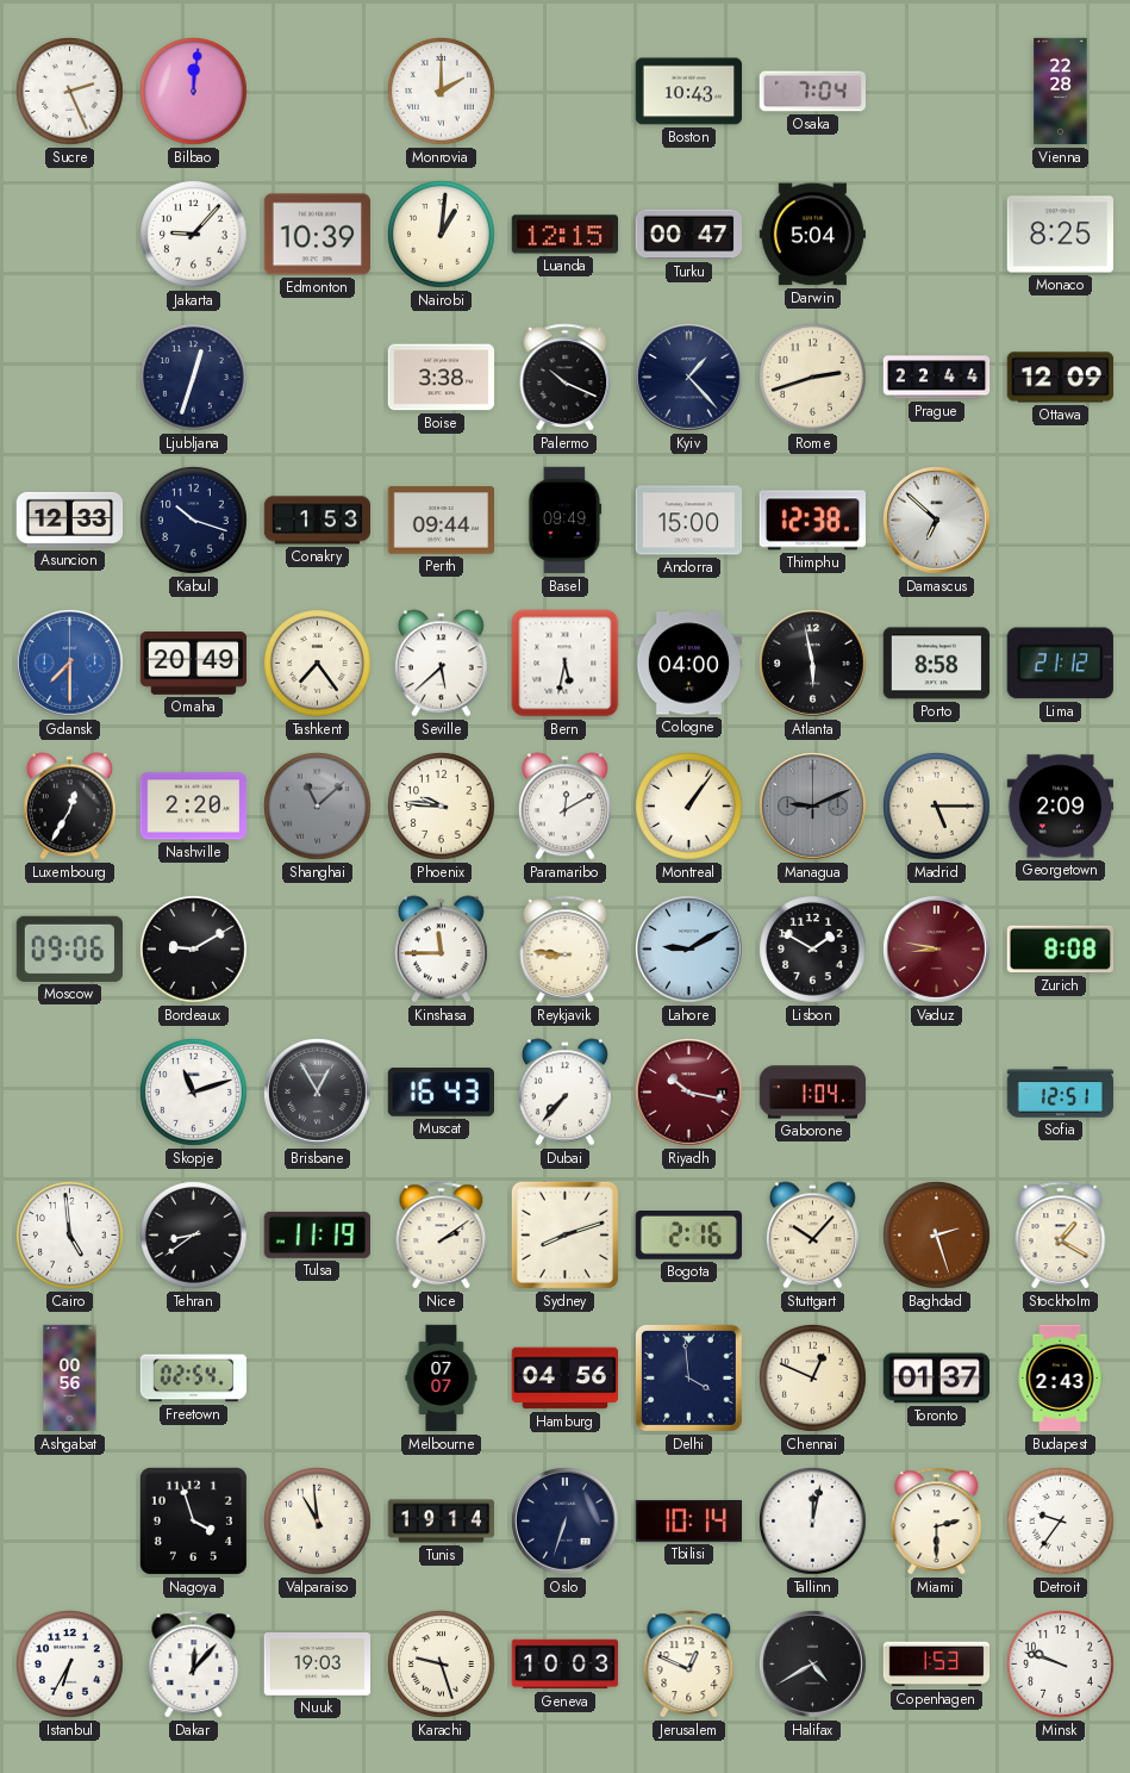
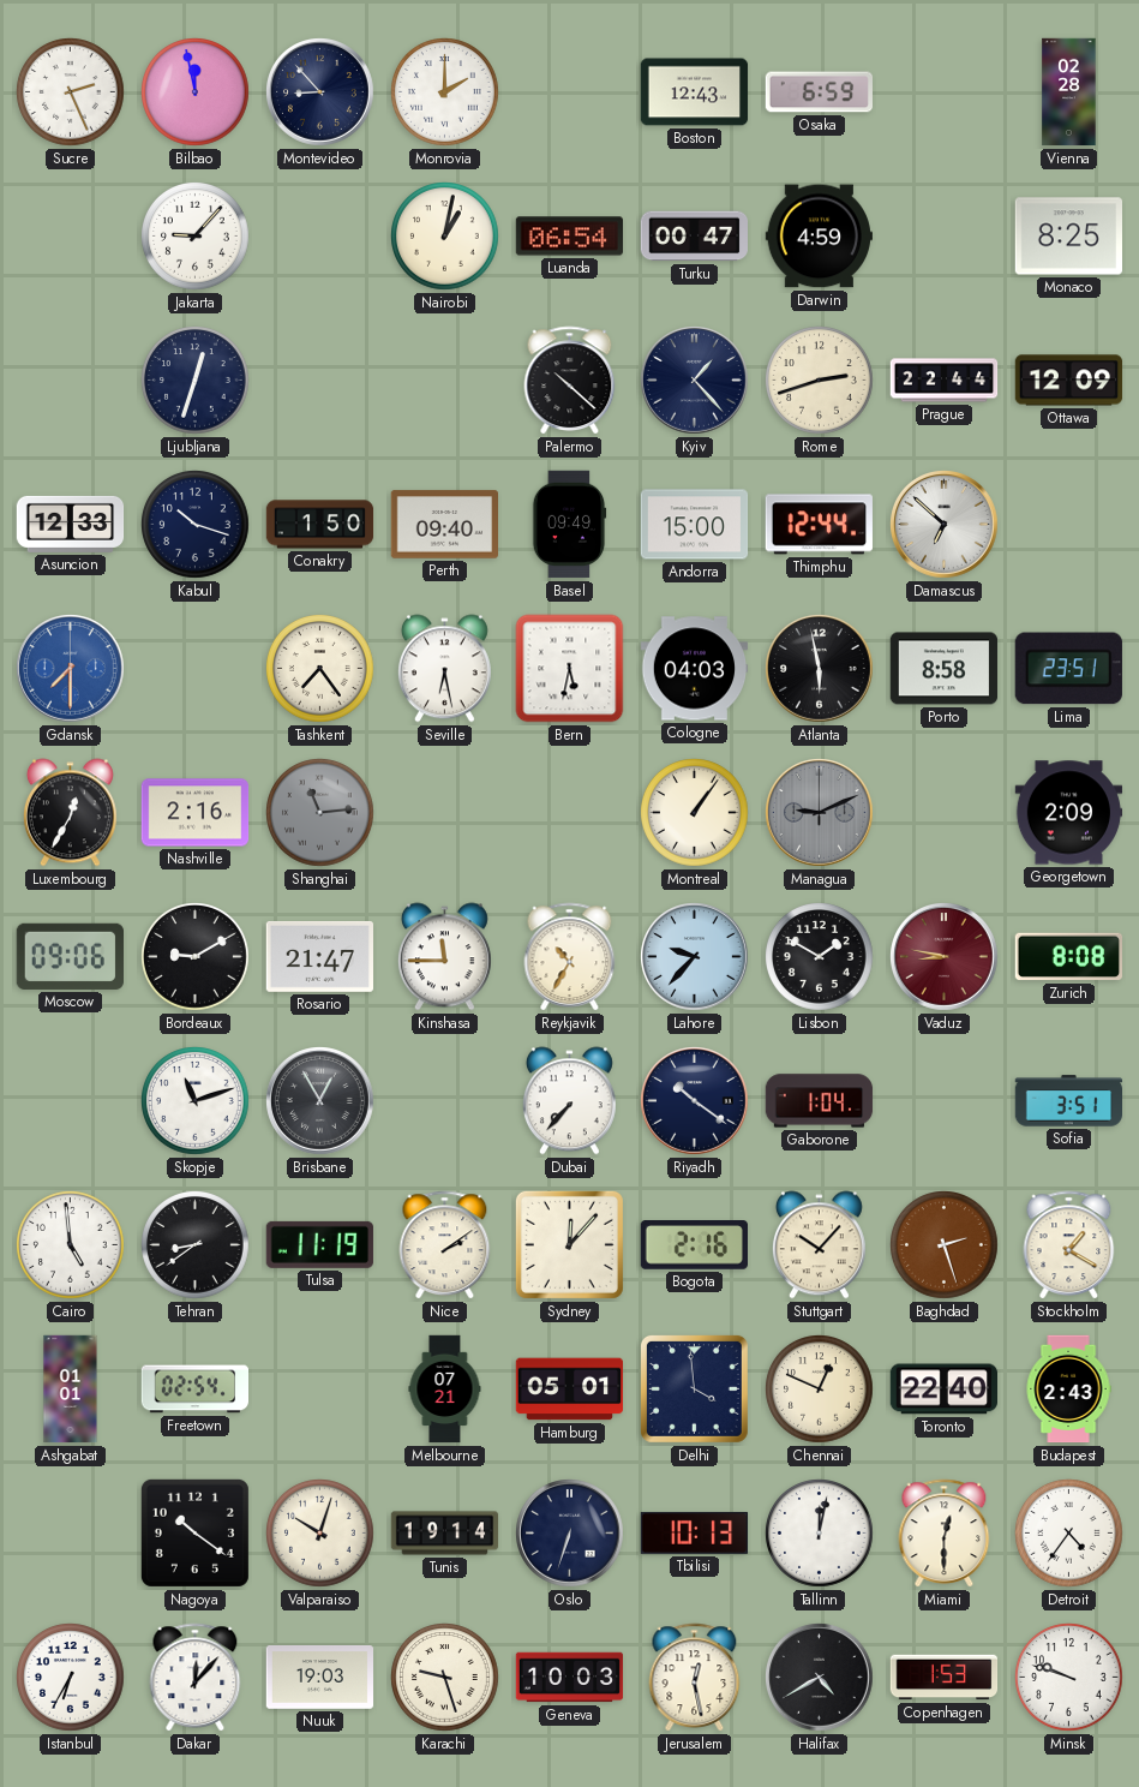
Bilbao: 12:01 -> 11:58
Montevideo: none -> 8:53
Boston: 10:43 -> 12:43
Osaka: 7:04 -> 6:59
Vienna: 22:28 -> 02:28
Edmonton: 10:39 -> none
Nairobi: 1:01 -> 1:02
Luanda: 12:15 -> 06:54
Darwin: 5:04 -> 4:59
Boise: 3:38 -> none
Palermo: 10:19 -> 10:22
Conakry: 1:53 -> 1:50
Perth: 09:44 -> 09:40
Thimphu: 12:38 -> 12:44
Omaha: 20:49 -> none
Seville: 5:38 -> 6:28
Cologne: 04:00 -> 04:03
Lima: 21:12 -> 23:51
Nashville: 2:20 -> 2:16
Shanghai: 11:08 -> 11:14
Phoenix: 9:46 -> none
Paramaribo: 12:10 -> none
Madrid: 5:15 -> none
Rosario: none -> 21:47
Reykjavik: 8:46 -> 10:35
Lahore: 9:10 -> 9:37
Muscat: 16:43 -> none
Riyadh: 10:17 -> 10:21
Riyadh dial: burgundy -> navy
Sofia: 12:51 -> 3:51
Sydney: 8:12 -> 12:07
Ashgabat: 00:56 -> 01:01
Melbourne: 07:07 -> 07:21
Hamburg: 04:56 -> 05:01
Toronto: 01:37 -> 22:40
Nagoya: 3:57 -> 10:21
Valparaiso: 10:59 -> 10:03
Tbilisi: 10:14 -> 10:13
Miami: 2:30 -> 12:30
Detroit: 9:36 -> 4:36
Jerusalem: 12:49 -> 12:28
